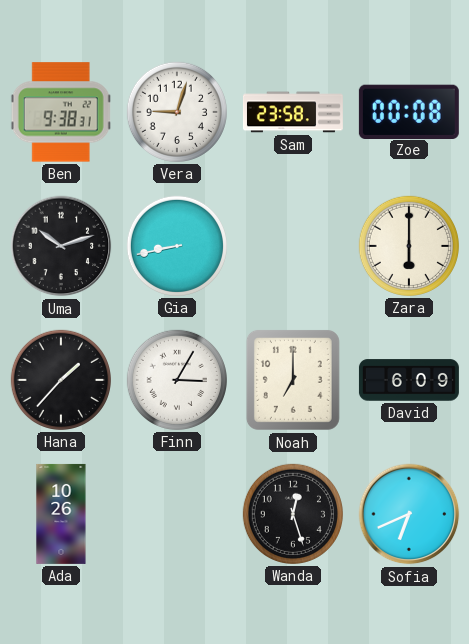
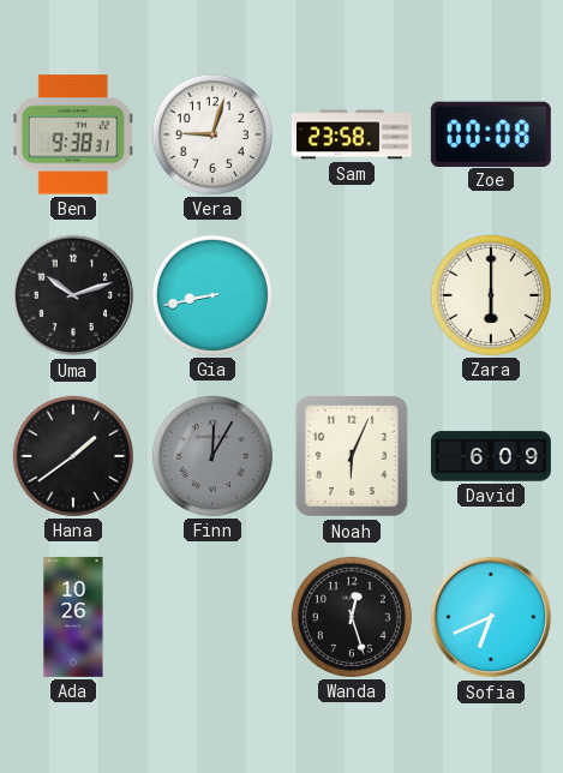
Hana: 1:37 -> 1:39
Finn: 3:05 -> 12:05
Finn dial: white -> grey
Noah: 7:00 -> 6:04
